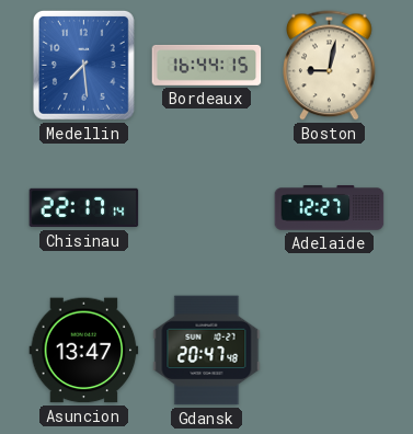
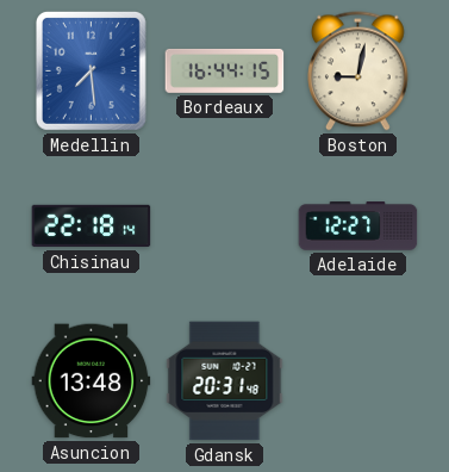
Chisinau: 22:17 -> 22:18
Asuncion: 13:47 -> 13:48
Gdansk: 20:47 -> 20:31
